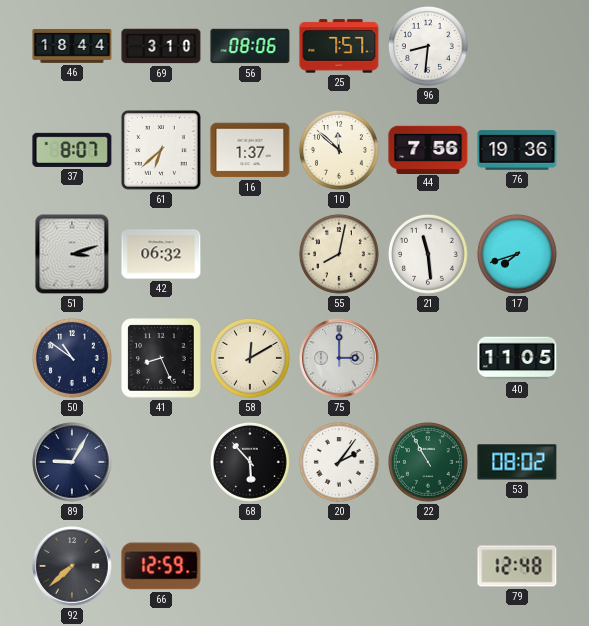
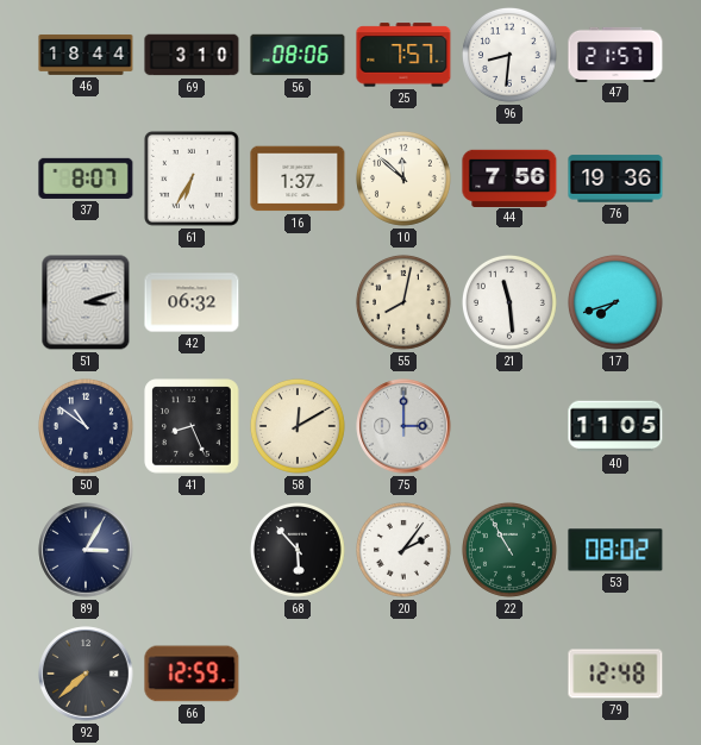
47: none -> 21:57
61: 6:38 -> 6:35
89: 9:05 -> 3:05
